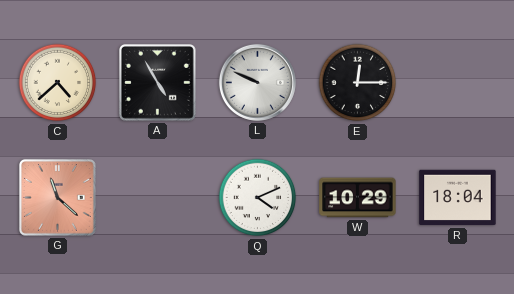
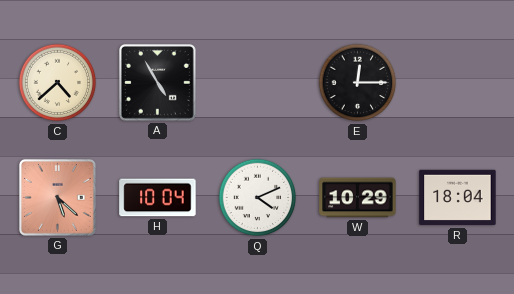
L: 9:49 -> none
G: 11:22 -> 5:22
H: none -> 10:04
